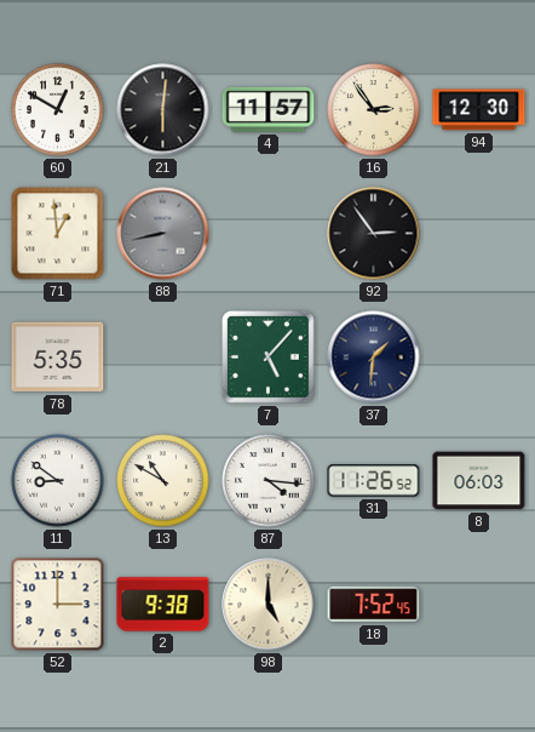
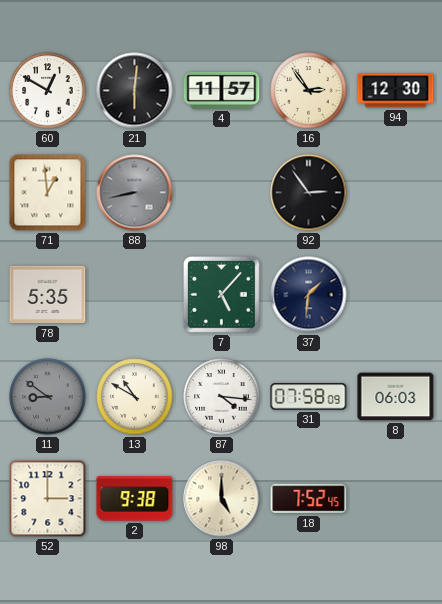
11 dial: white -> grey
31: 11:26 -> 07:58
